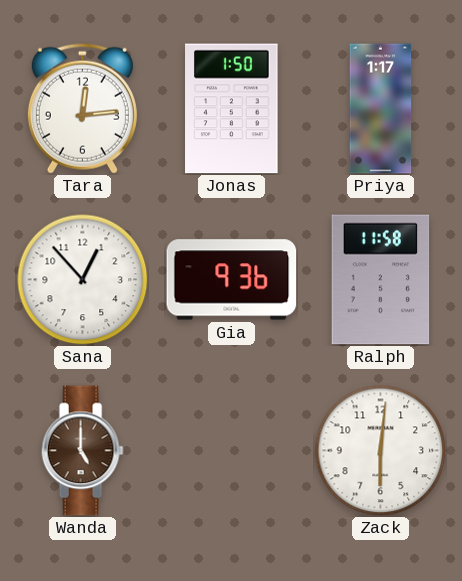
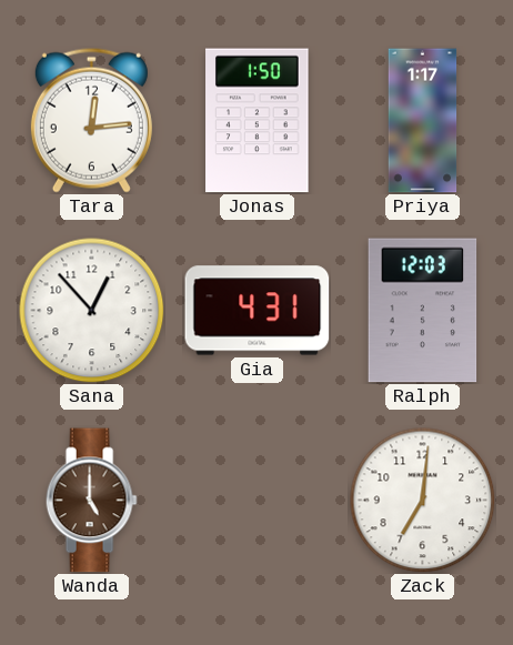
Gia: 9:36 -> 4:31
Ralph: 11:58 -> 12:03
Zack: 6:01 -> 7:01
